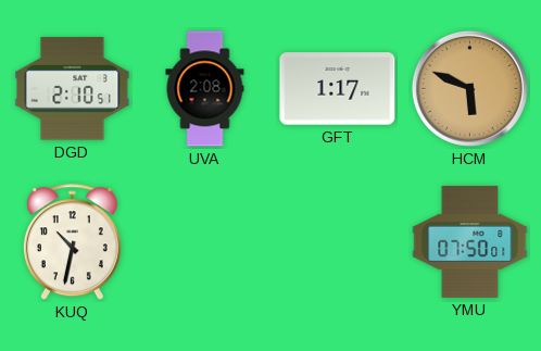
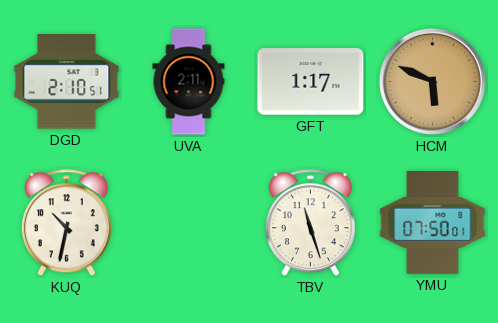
UVA: 2:08 -> 2:11
TBV: none -> 11:27
